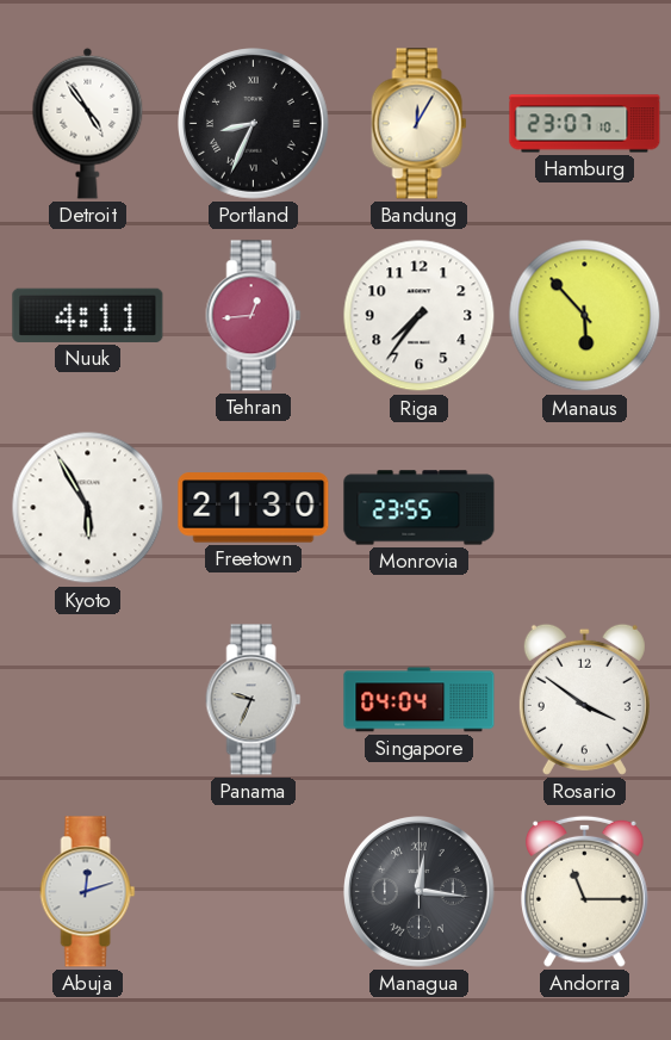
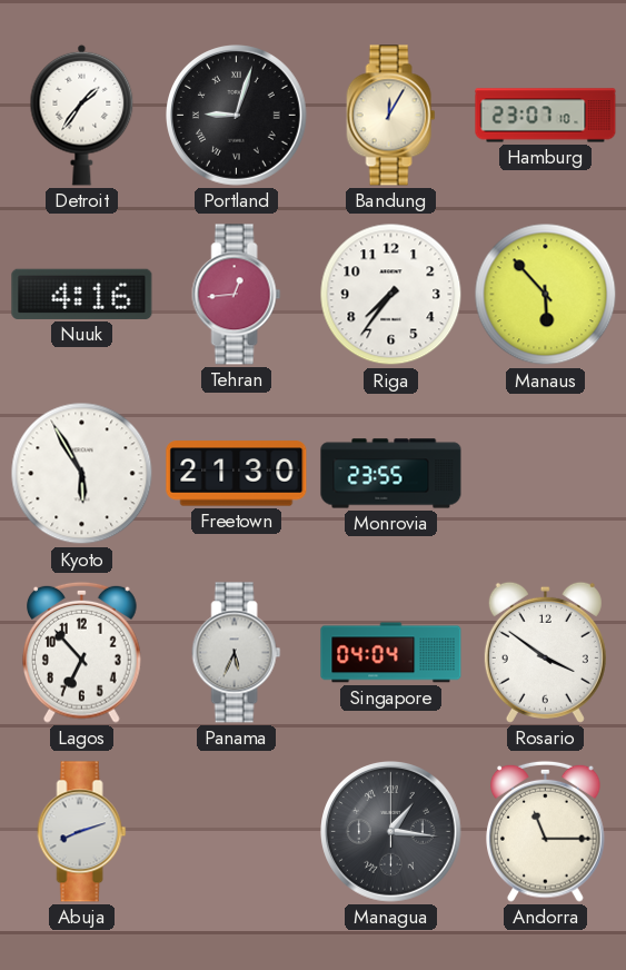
Detroit: 4:54 -> 1:36
Portland: 8:34 -> 9:03
Nuuk: 4:11 -> 4:16
Lagos: none -> 6:53
Panama: 9:34 -> 5:34
Abuja: 12:12 -> 8:12
Managua: 12:16 -> 1:16
